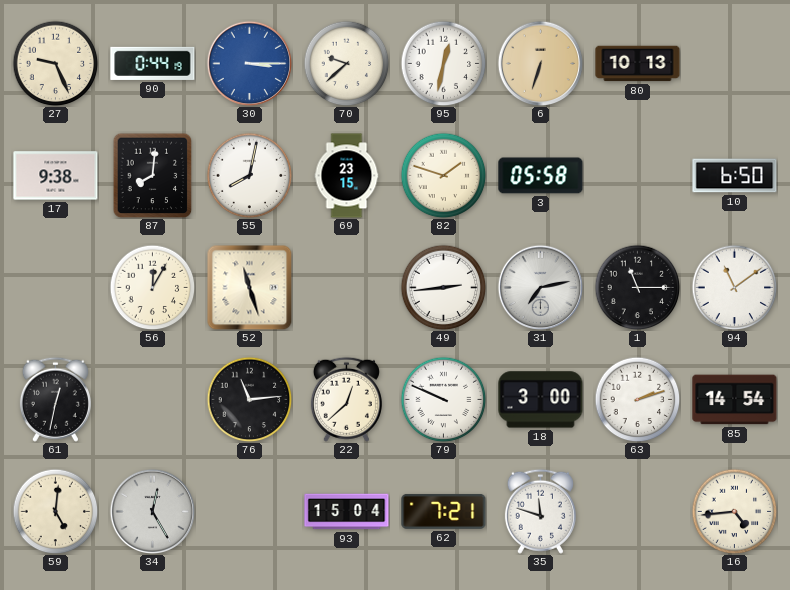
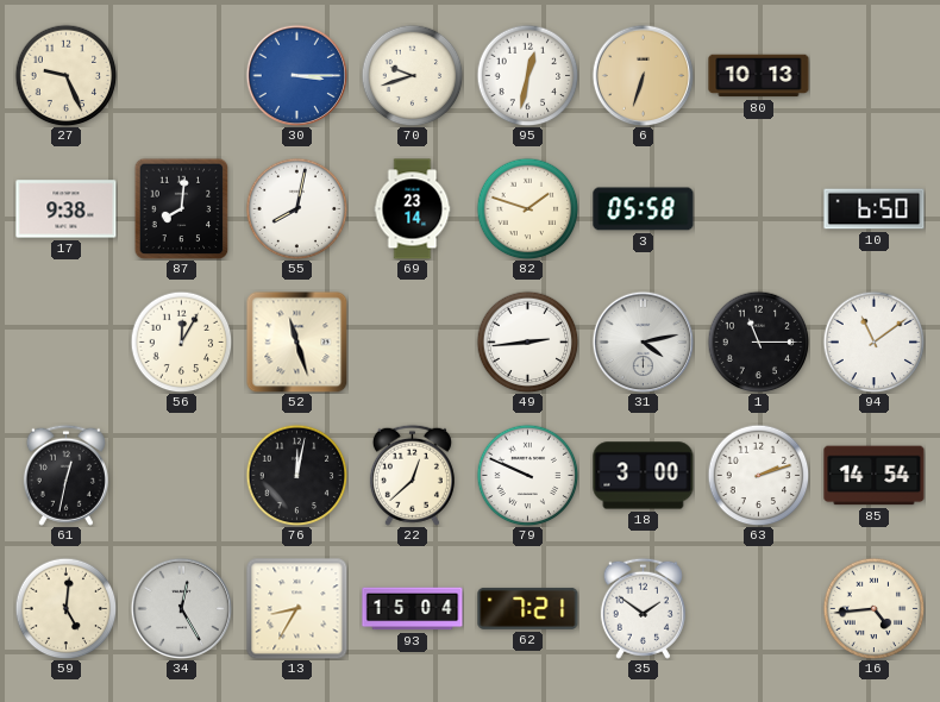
90: 0:44 -> none
70: 9:38 -> 9:42
69: 23:15 -> 23:14
31: 7:13 -> 4:13
76: 11:14 -> 12:02
13: none -> 8:35
35: 11:48 -> 1:51
